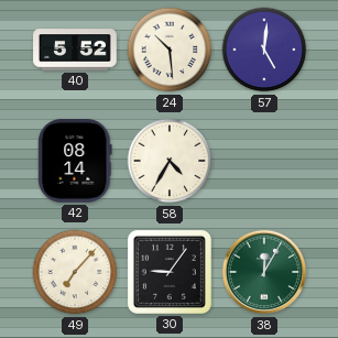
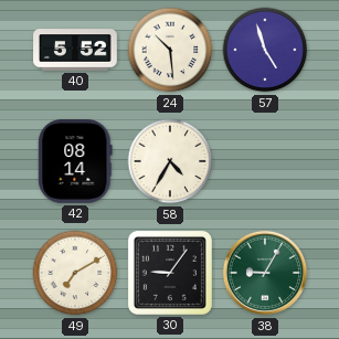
57: 5:01 -> 4:57
49: 7:07 -> 7:10
38: 12:05 -> 9:05
